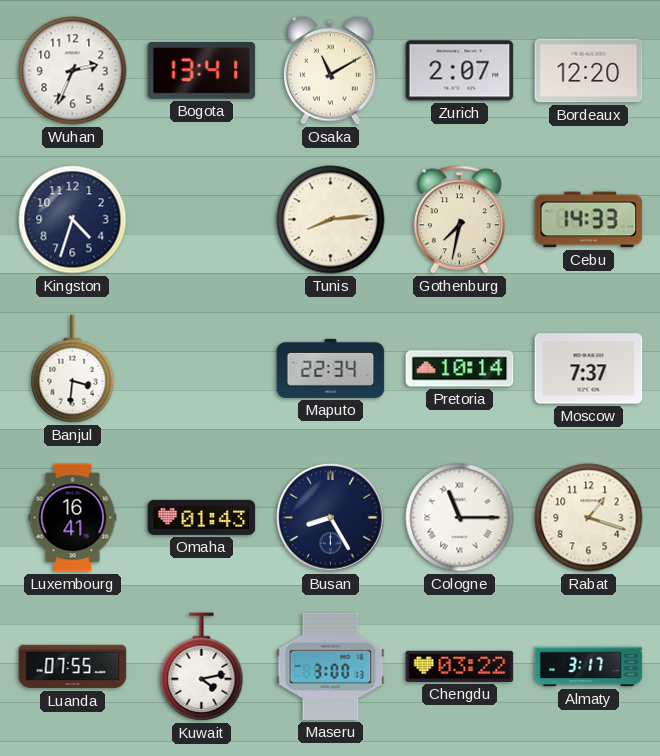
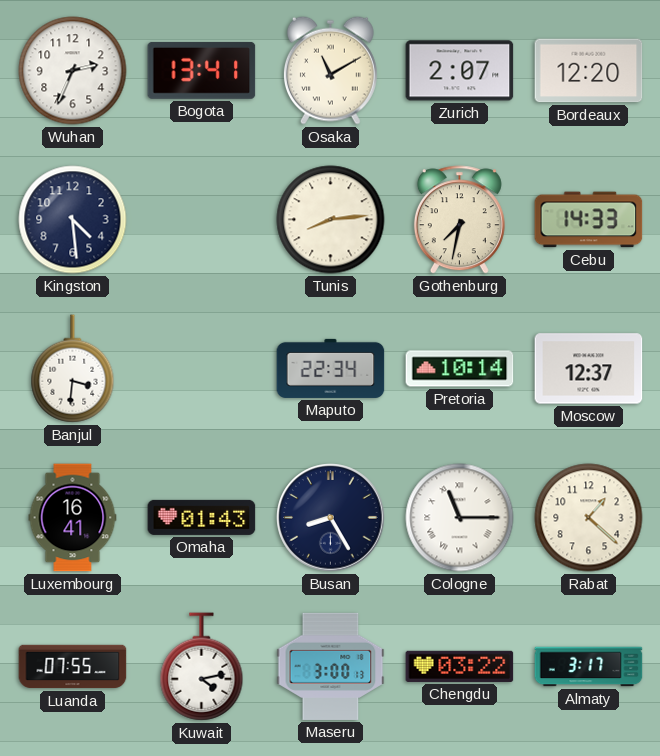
Kingston: 4:33 -> 4:29
Moscow: 7:37 -> 12:37
Rabat: 1:18 -> 1:22
